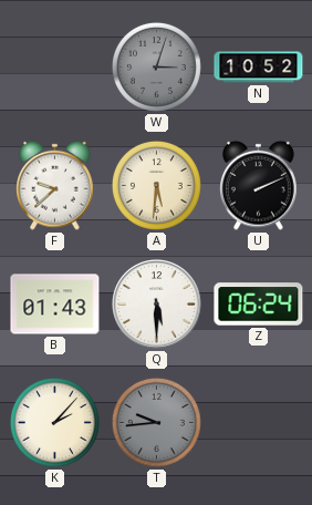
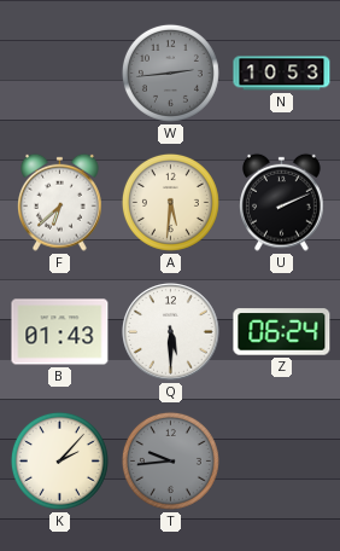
W: 3:03 -> 2:44
N: 10:52 -> 10:53
F: 9:38 -> 6:38
